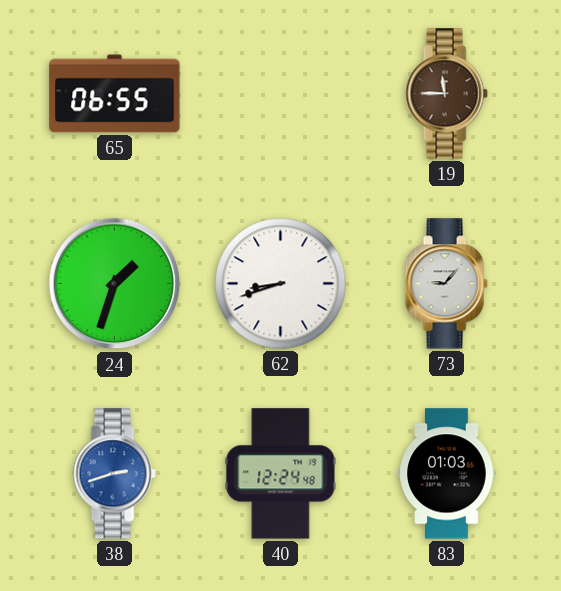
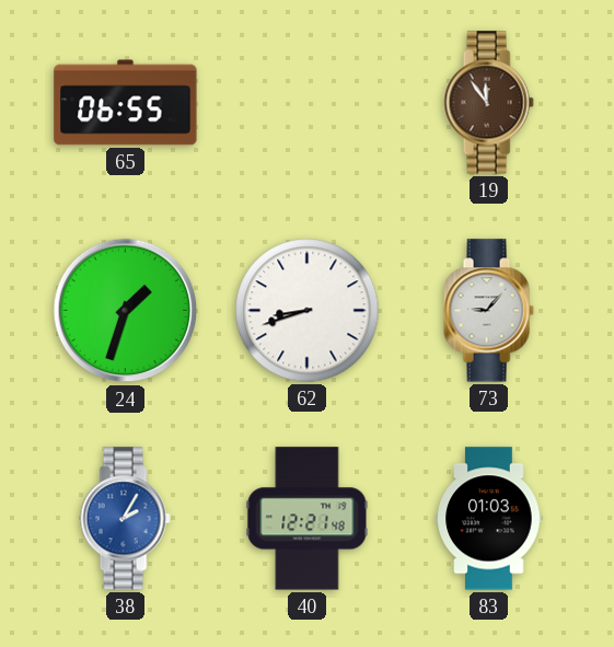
19: 11:45 -> 11:54
38: 2:42 -> 2:05
40: 12:24 -> 12:21
